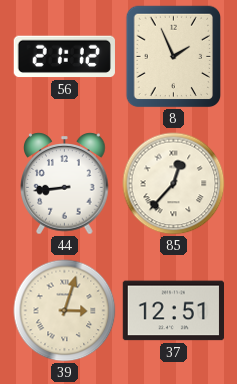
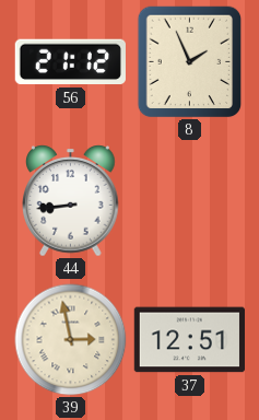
85: 12:37 -> none
39: 3:03 -> 2:58
